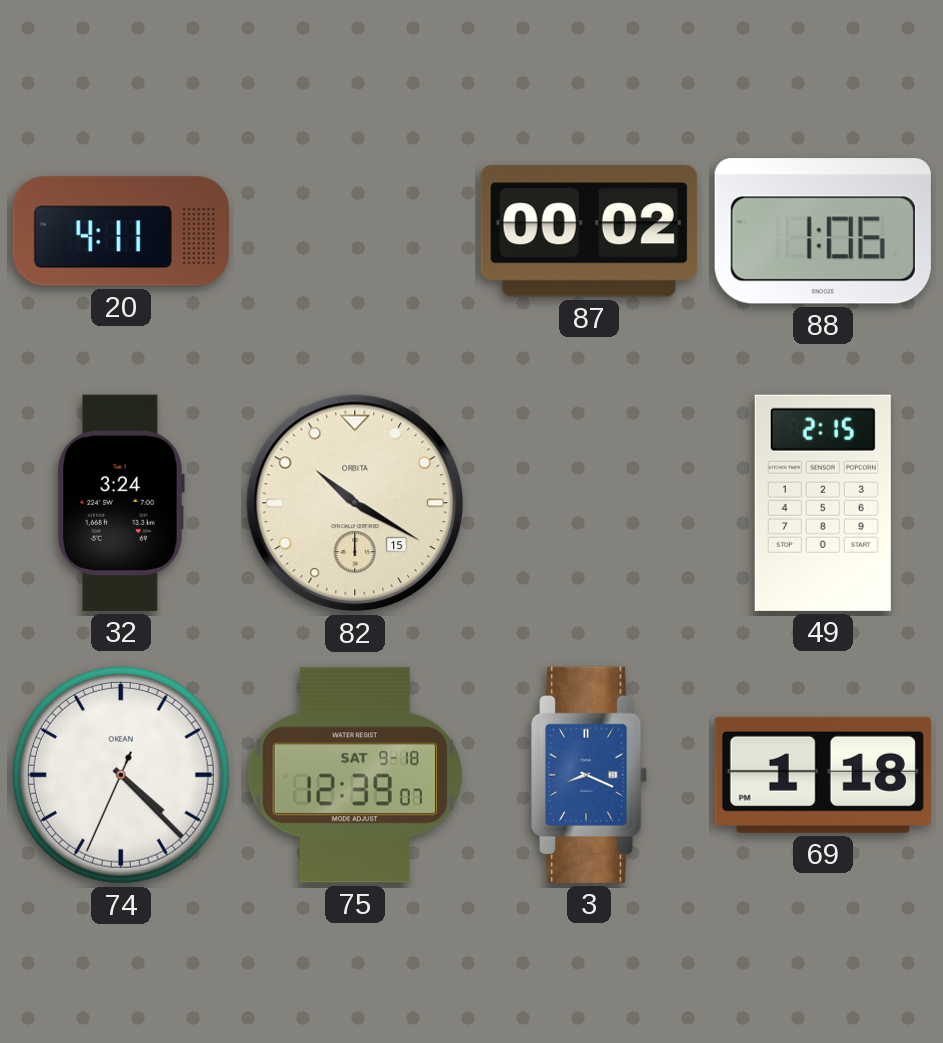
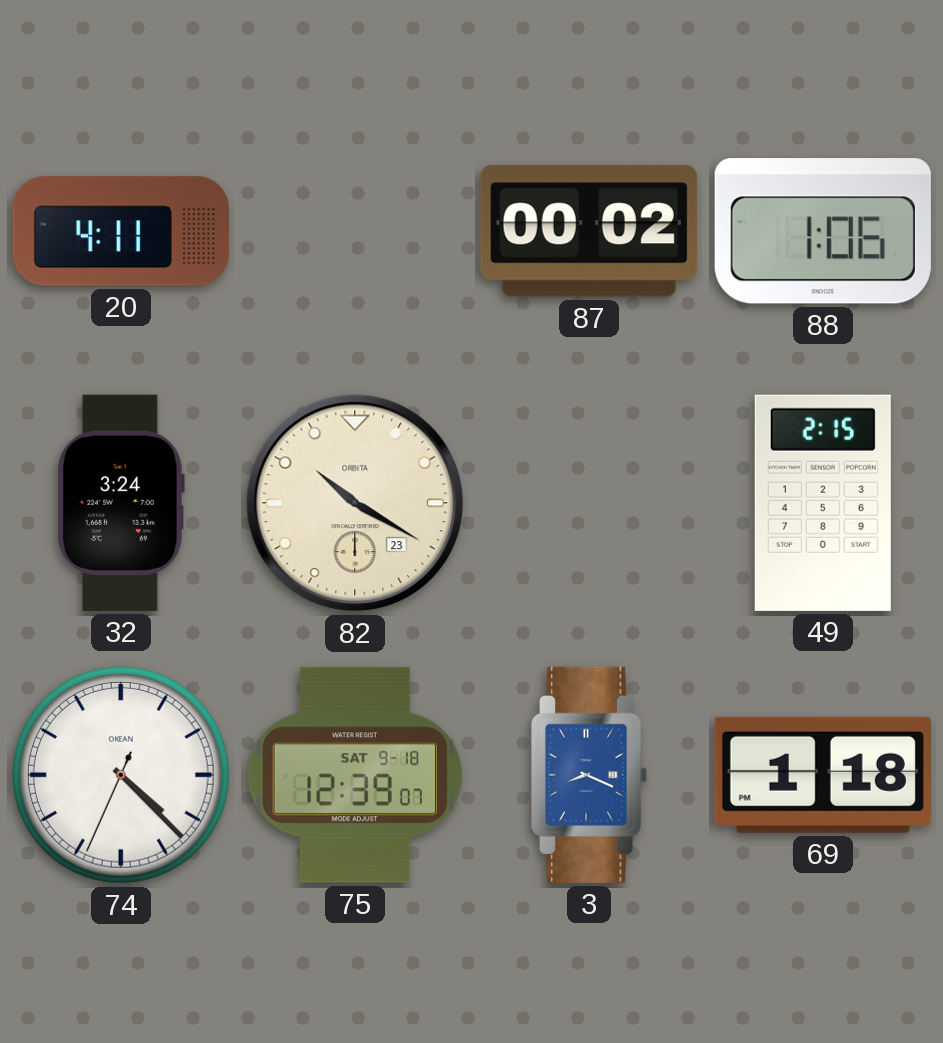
82 date: 15 -> 23
